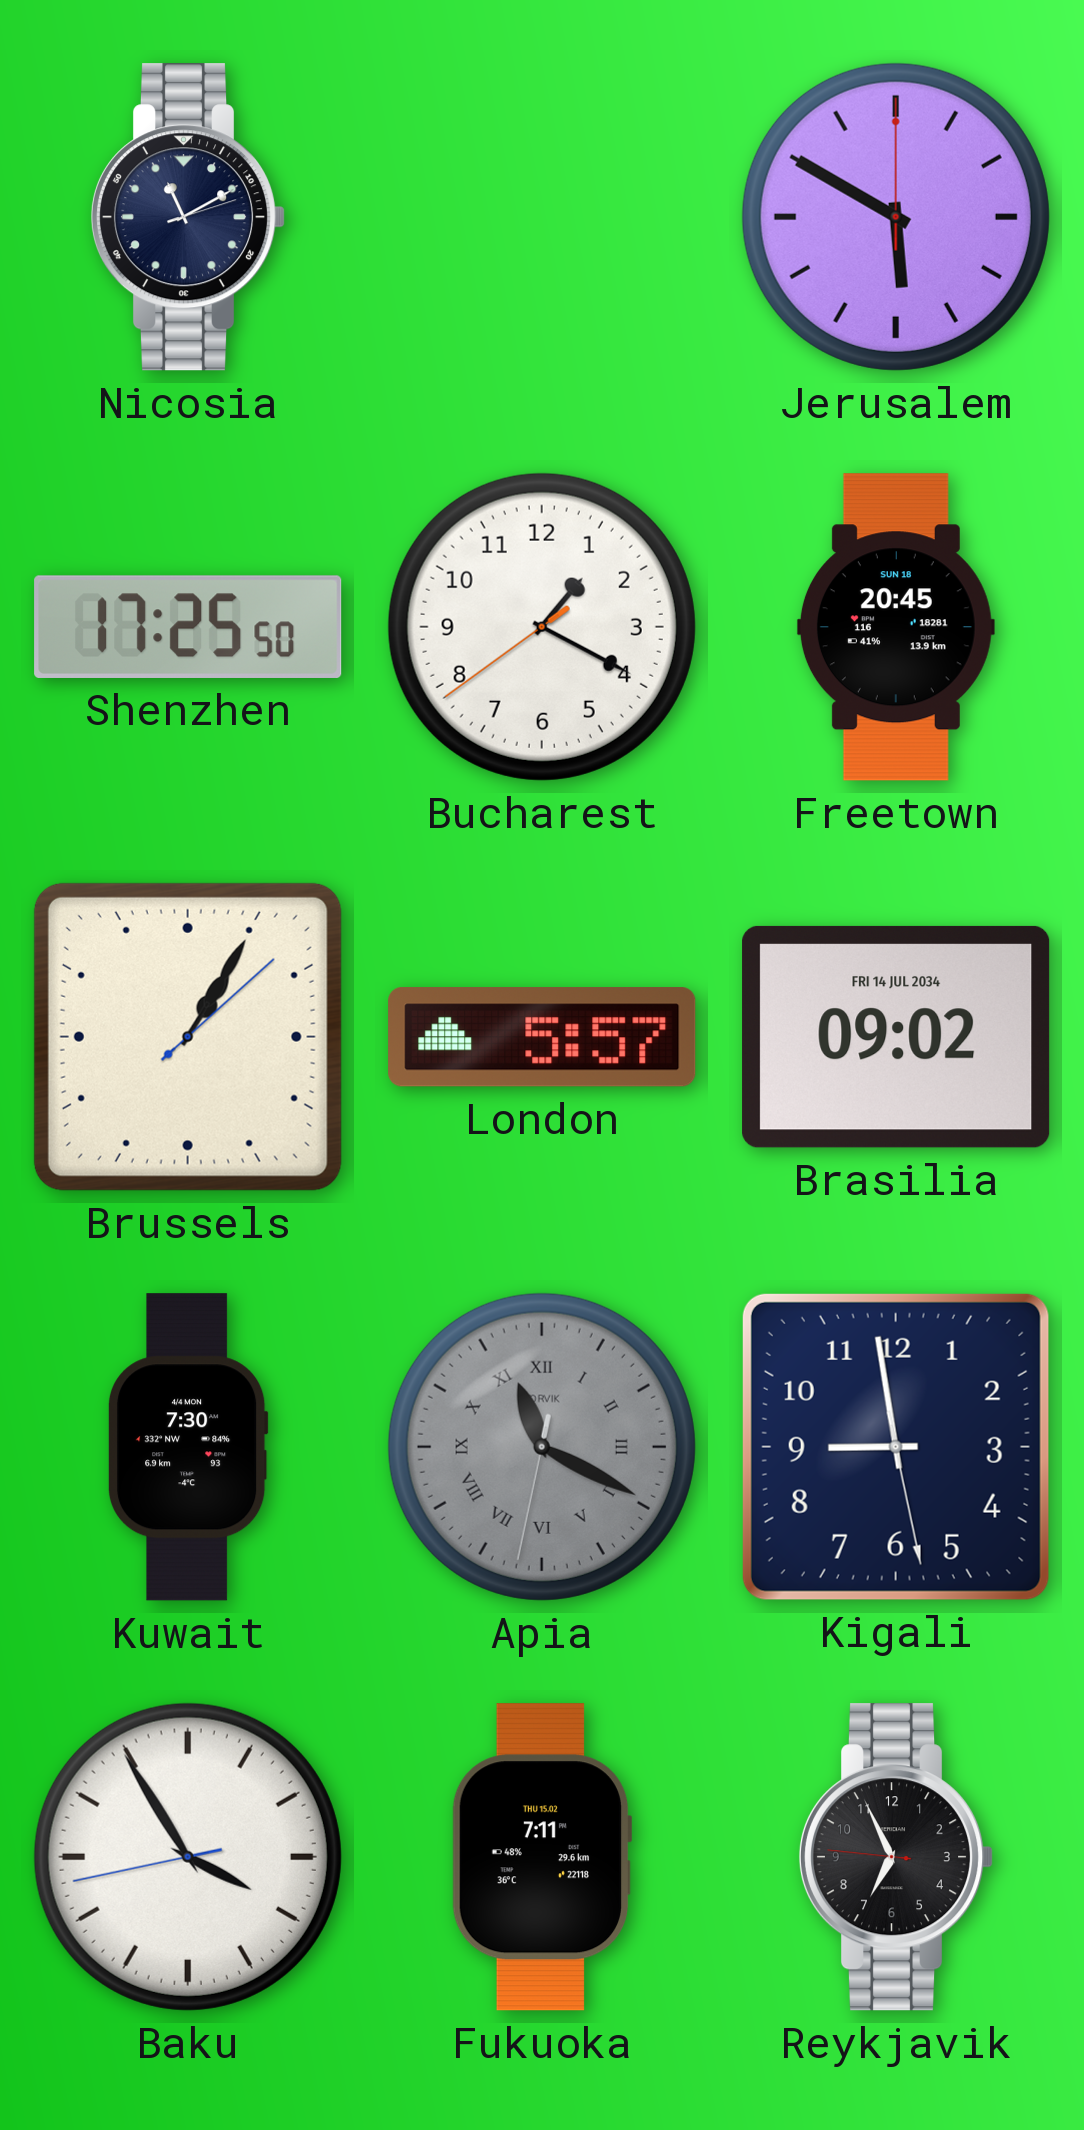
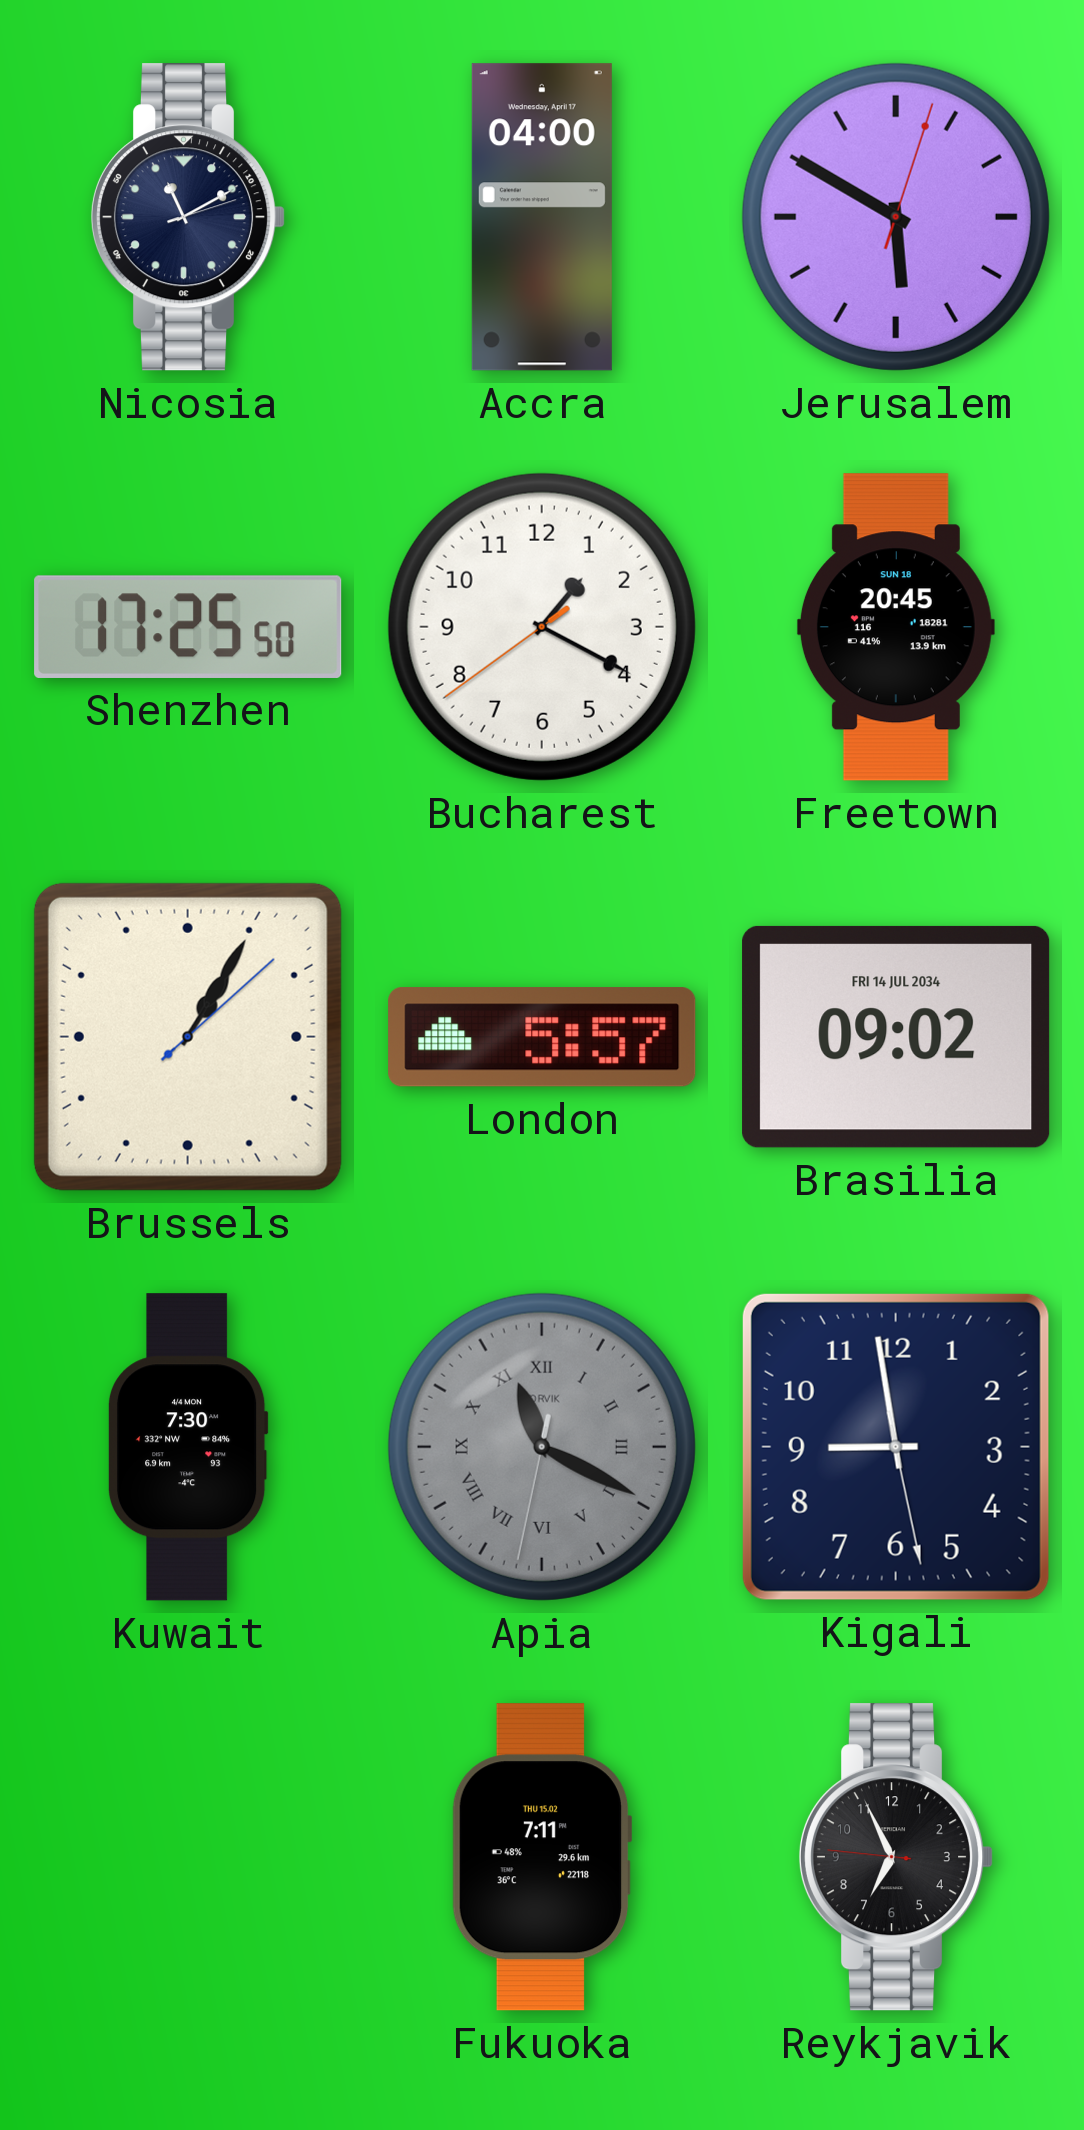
Accra: none -> 04:00
Jerusalem: 5:50:00 -> 5:50:03
Baku: 3:54 -> none
